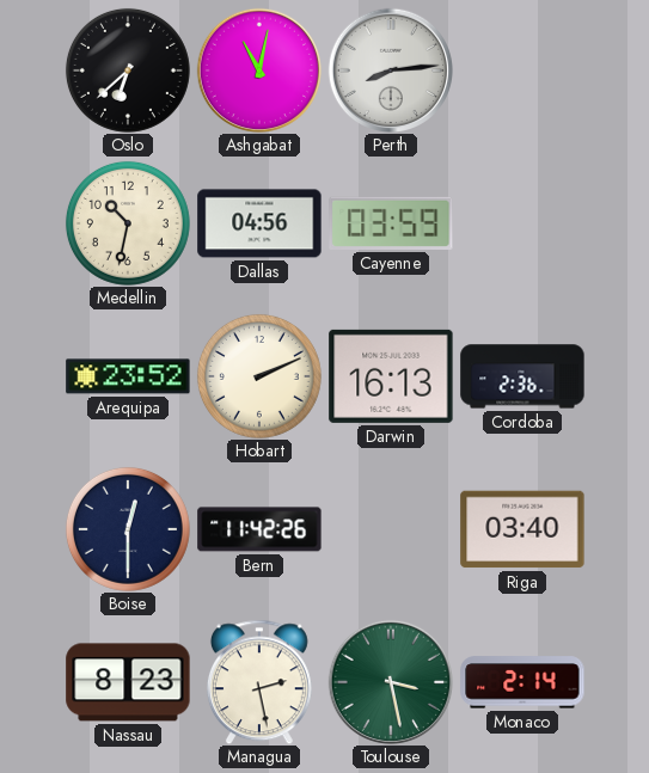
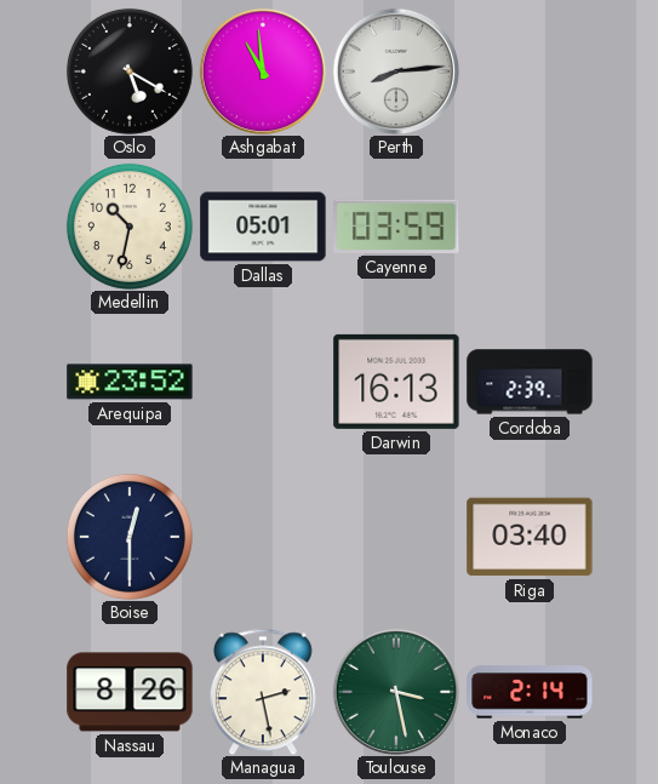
Oslo: 6:38 -> 5:20
Ashgabat: 11:02 -> 10:59
Dallas: 04:56 -> 05:01
Hobart: 2:11 -> none
Cordoba: 2:36 -> 2:39
Bern: 11:42 -> none
Nassau: 8:23 -> 8:26
